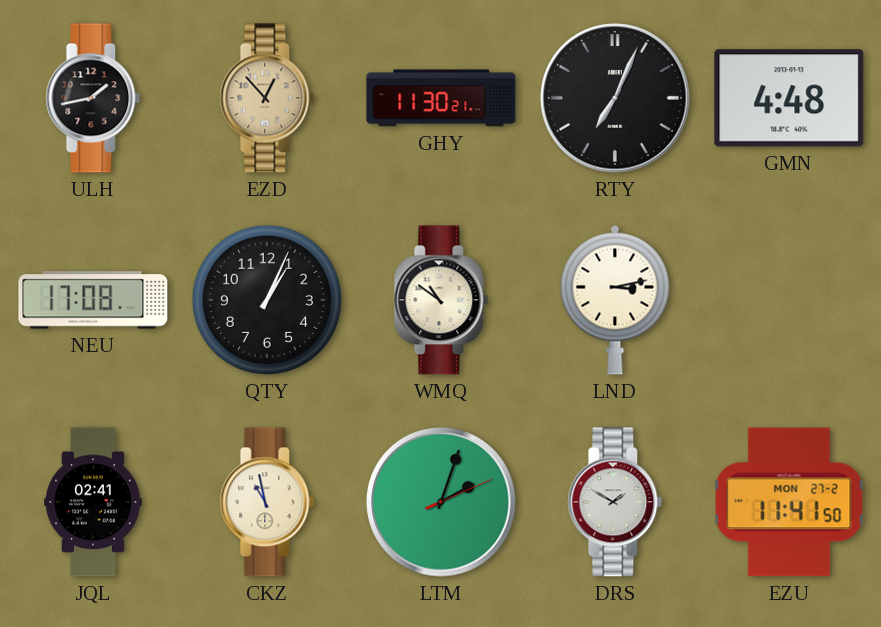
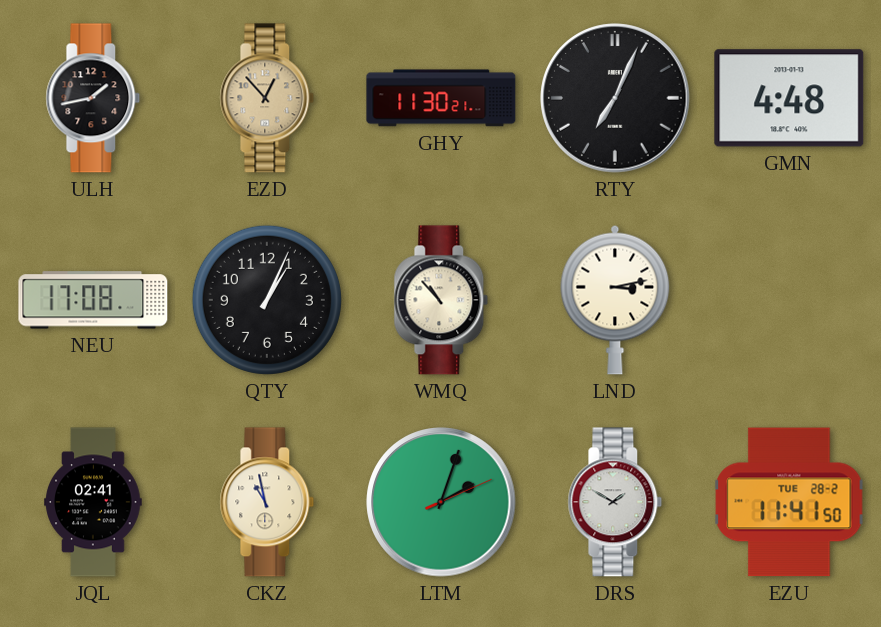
WMQ: 10:51 -> 10:53
EZU date: MON 27-2 -> TUE 28-2
